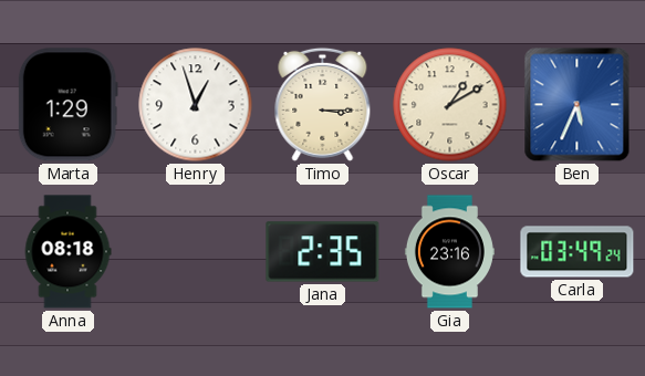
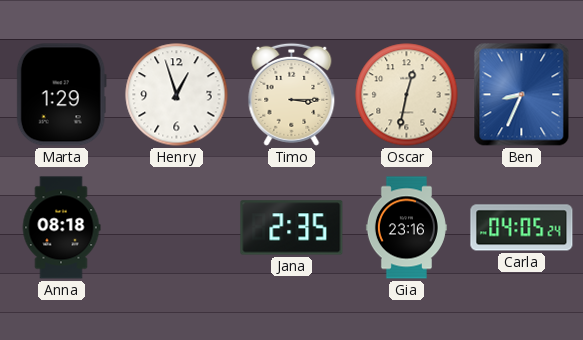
Oscar: 1:10 -> 12:32
Ben: 5:34 -> 8:34
Carla: 03:49 -> 04:05
